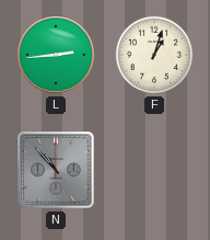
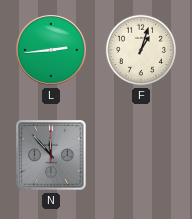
N: 10:53 -> 11:53
